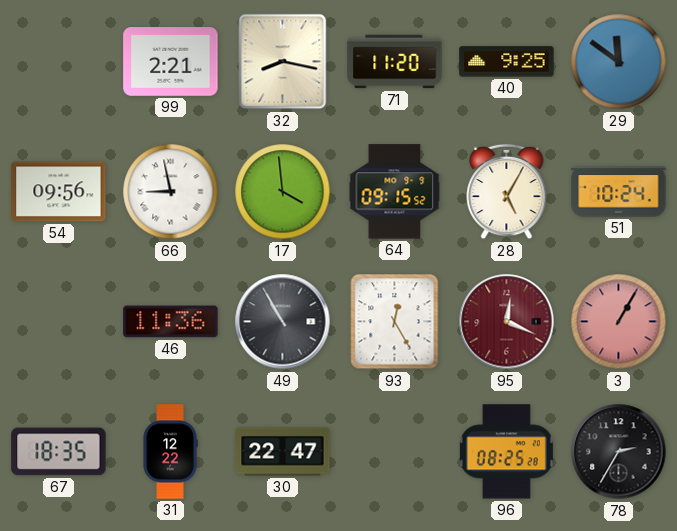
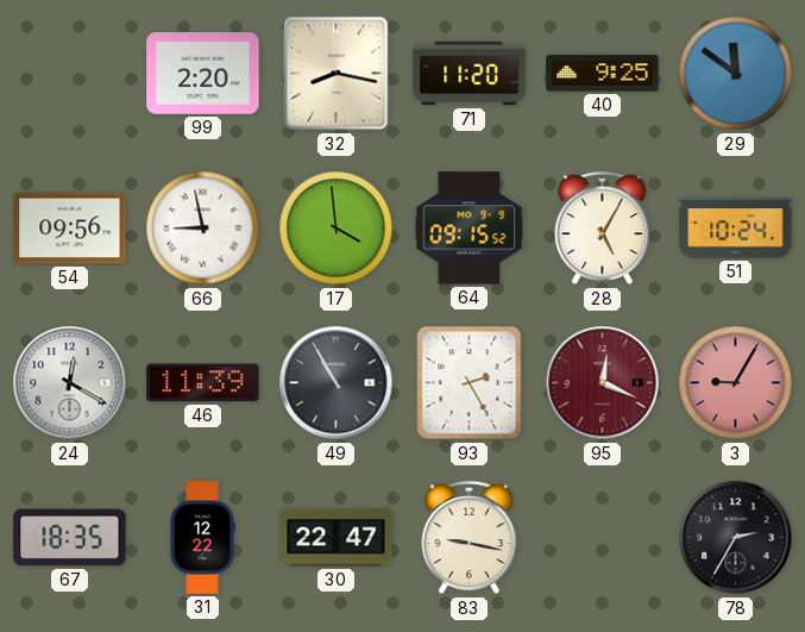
99: 2:21 -> 2:20
24: none -> 12:20
46: 11:36 -> 11:39
93: 12:25 -> 2:25
3: 1:05 -> 9:05
83: none -> 9:17
96: 08:25 -> none
